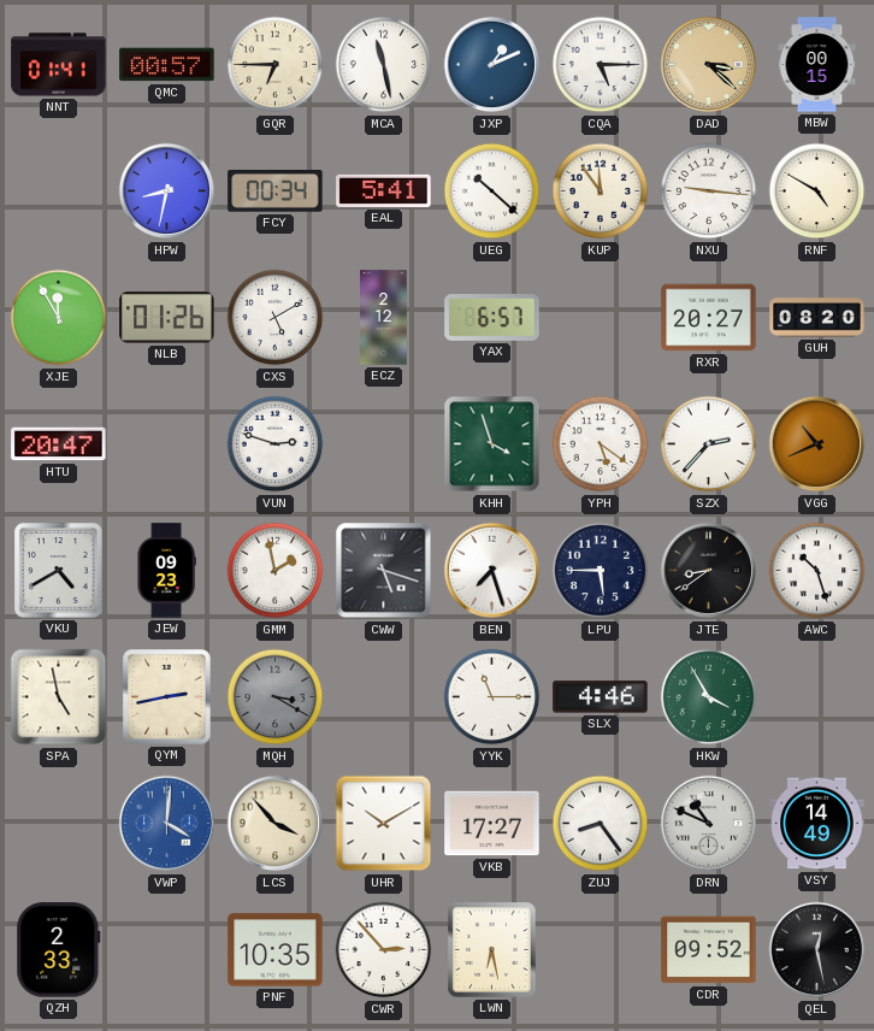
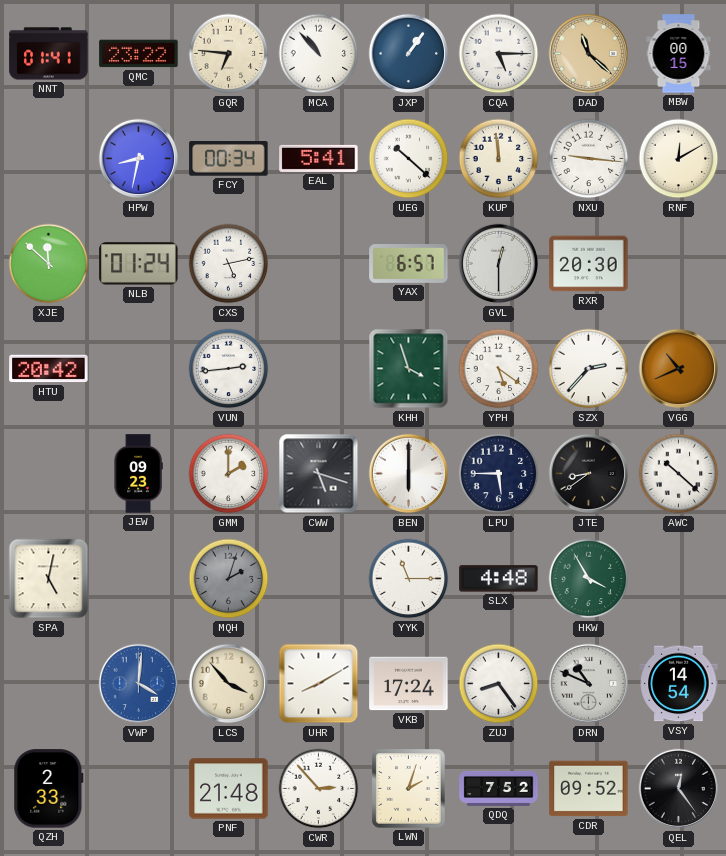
QMC: 00:57 -> 23:22
GQR: 6:45 -> 6:46
MCA: 11:28 -> 10:53
JXP: 1:11 -> 1:06
DAD: 3:22 -> 11:22
KUP: 11:54 -> 11:59
RNF: 4:50 -> 12:10
XJE: 11:55 -> 11:52
NLB: 01:26 -> 01:24
CXS: 5:10 -> 5:13
ECZ: 2:12 -> none
GVL: none -> 12:30
RXR: 20:27 -> 20:30
GUH: 08:20 -> none
HTU: 20:47 -> 20:42
VUN: 2:48 -> 2:44
VKU: 4:40 -> none
GMM: 1:58 -> 2:00
BEN: 7:27 -> 6:00
AWC: 10:27 -> 10:22
SPA: 4:58 -> 5:02
QYM: 2:43 -> none
MQH: 3:20 -> 2:03
SLX: 4:46 -> 4:48
UHR: 10:10 -> 8:10
VKB: 17:27 -> 17:24
VSY: 14:49 -> 14:54
PNF: 10:35 -> 21:48
LWN: 6:28 -> 2:03
QDQ: none -> 7:52
QEL: 12:28 -> 12:24
